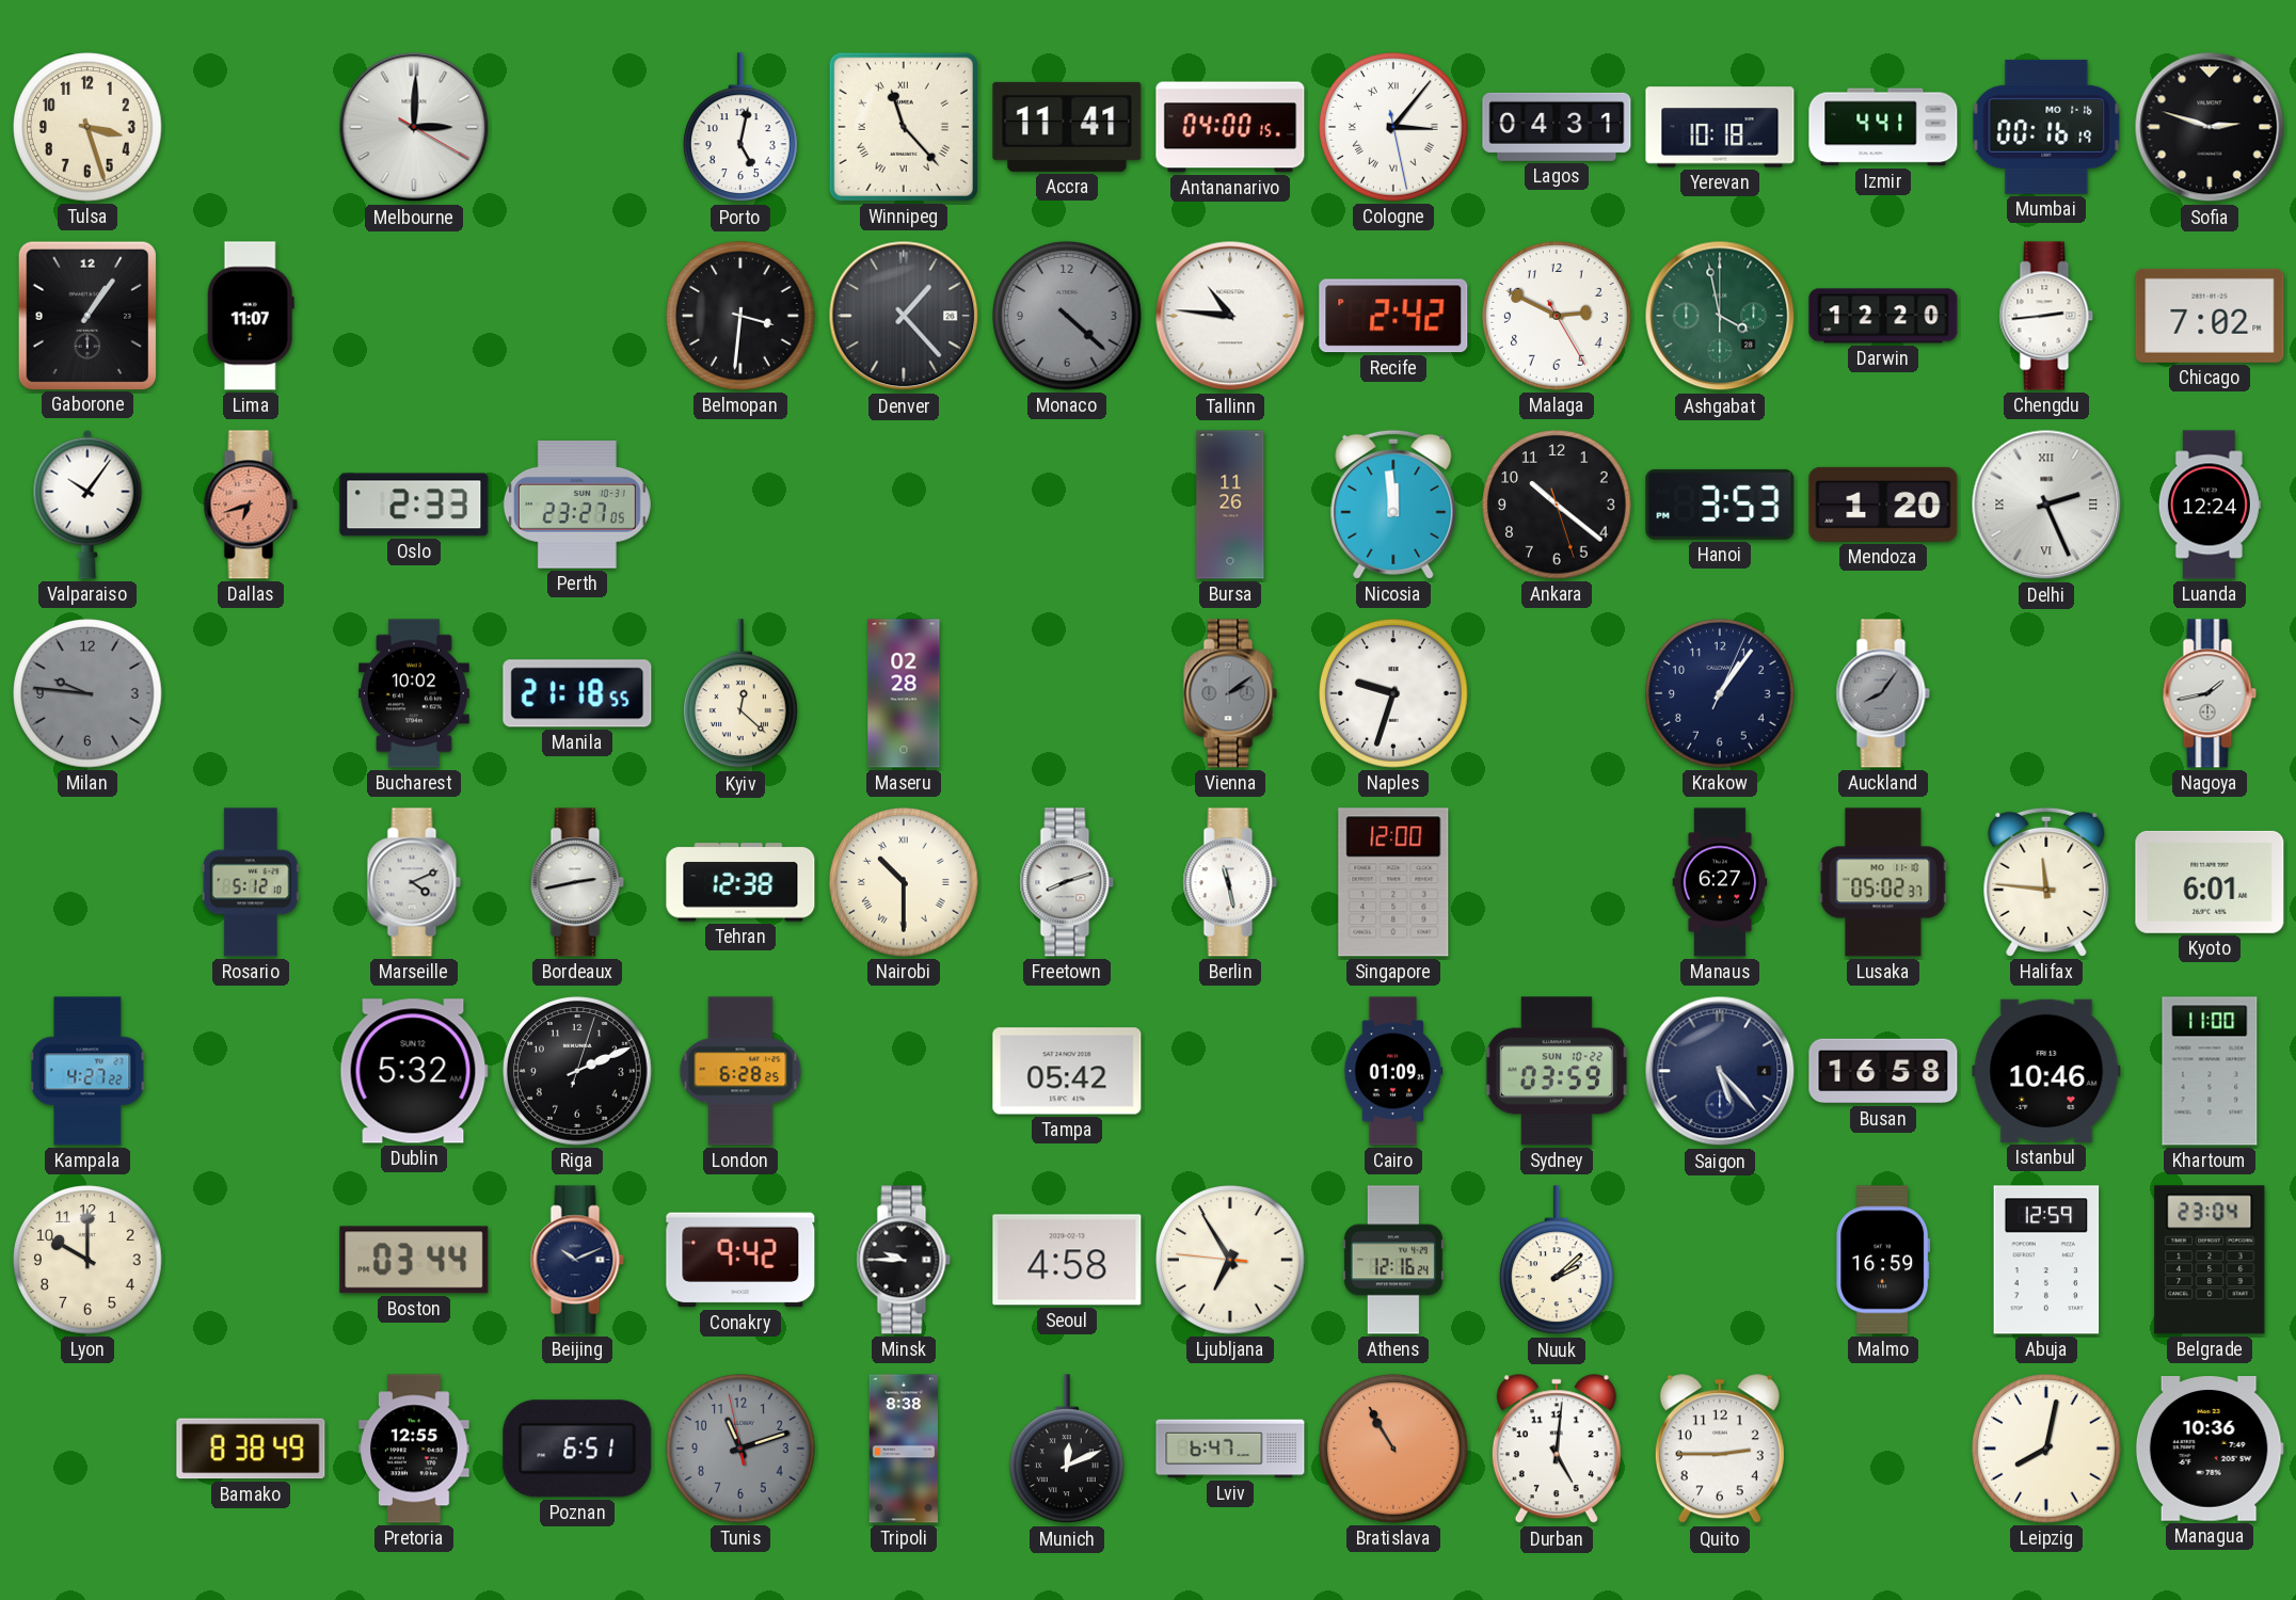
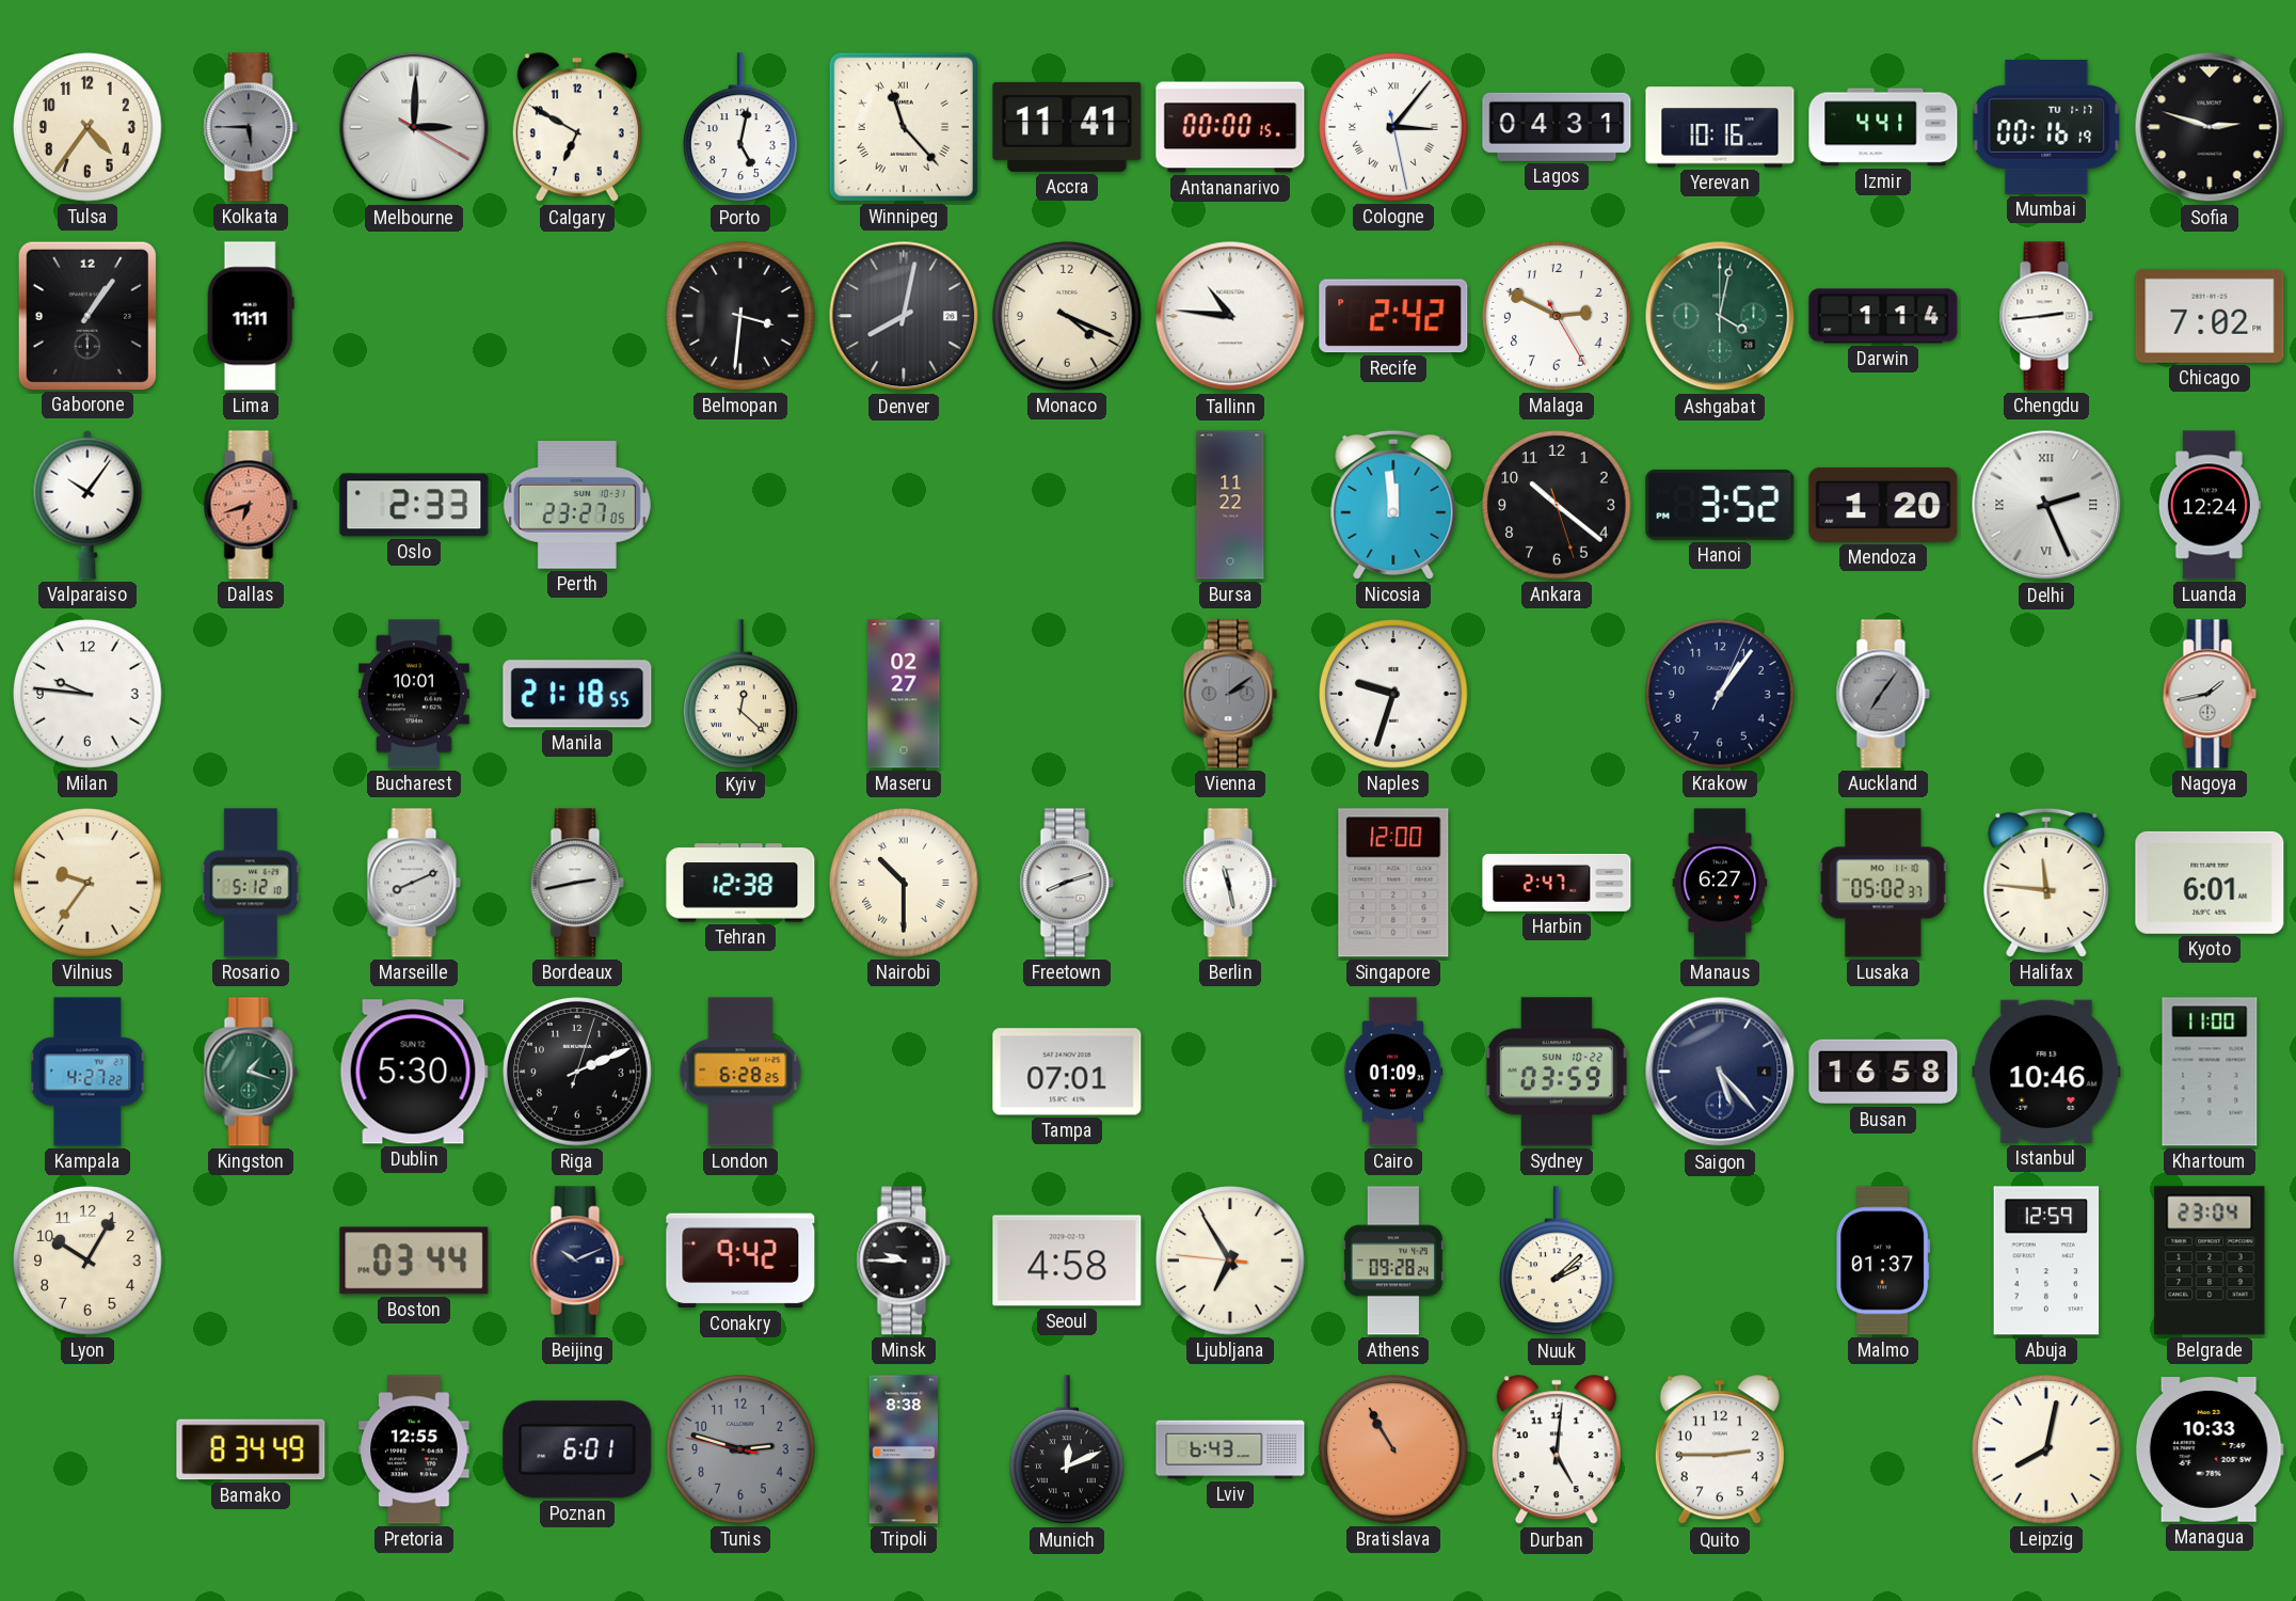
Tulsa: 3:27 -> 4:36
Kolkata: none -> 5:45
Calgary: none -> 6:50
Antananarivo: 04:00 -> 00:00
Yerevan: 10:18 -> 10:16
Mumbai date: MO 1-16 -> TU 1-17
Lima: 11:07 -> 11:11
Denver: 1:23 -> 8:02
Monaco: 4:22 -> 4:19
Monaco dial: grey -> cream
Ashgabat: 3:58 -> 4:02
Darwin: 12:20 -> 1:14
Bursa: 11:26 -> 11:22
Hanoi: 3:53 -> 3:52
Milan dial: grey -> white
Bucharest: 10:02 -> 10:01
Maseru: 02:28 -> 02:27
Auckland: 8:06 -> 7:06
Vilnius: none -> 9:36
Marseille: 4:11 -> 8:11
Harbin: none -> 2:47
Kingston: none -> 1:18
Dublin: 5:32 -> 5:30
Tampa: 05:42 -> 07:01
Lyon: 10:00 -> 10:05
Athens: 12:16 -> 09:28
Malmo: 16:59 -> 01:37
Bamako: 8:38 -> 8:34
Poznan: 6:51 -> 6:01
Tunis: 11:11 -> 2:47
Lviv: 6:47 -> 6:43
Managua: 10:36 -> 10:33
